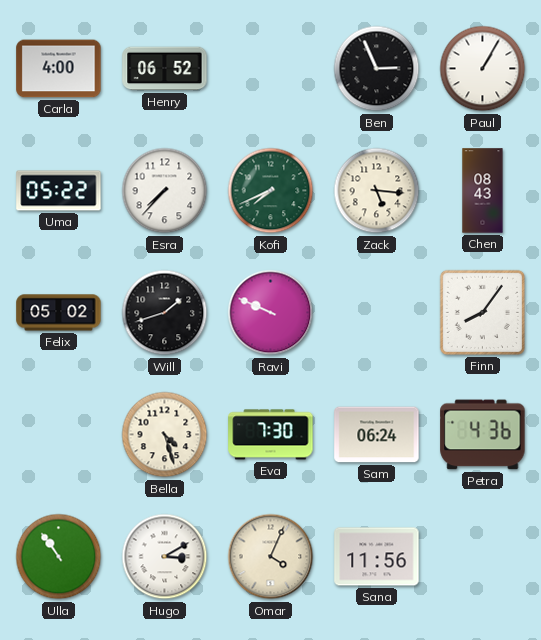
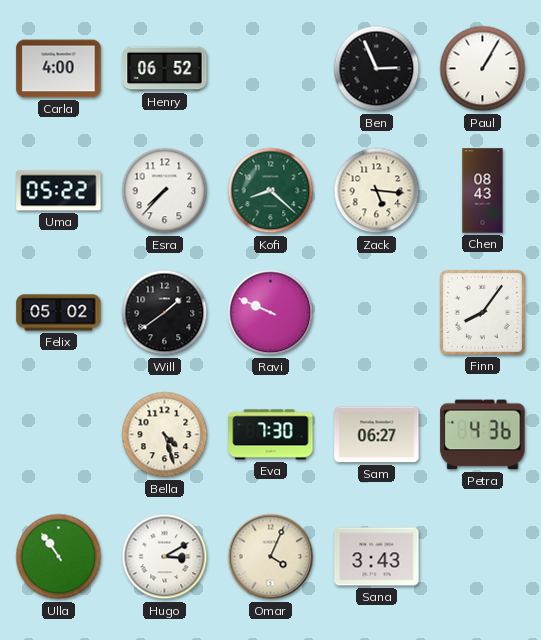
Kofi: 7:41 -> 8:22
Will: 1:42 -> 1:39
Sam: 06:24 -> 06:27
Sana: 11:56 -> 3:43
